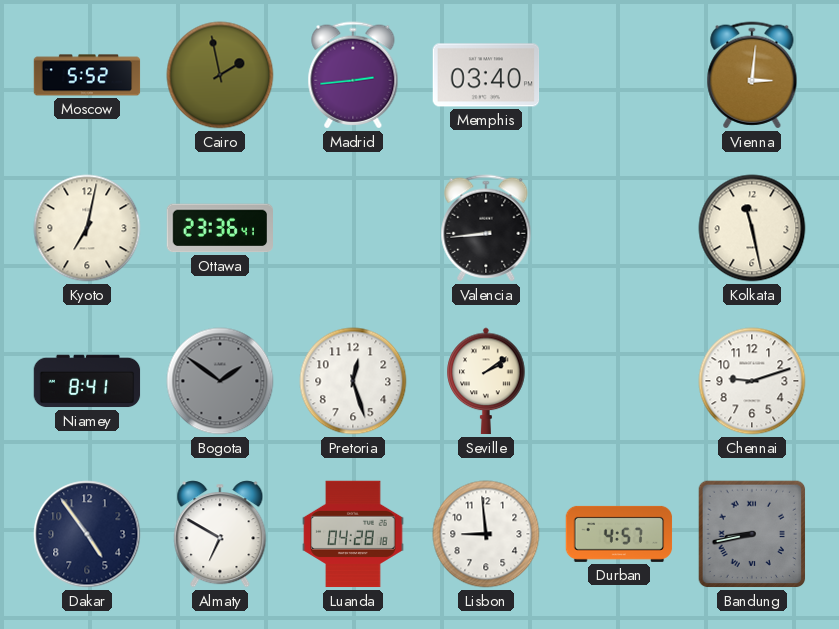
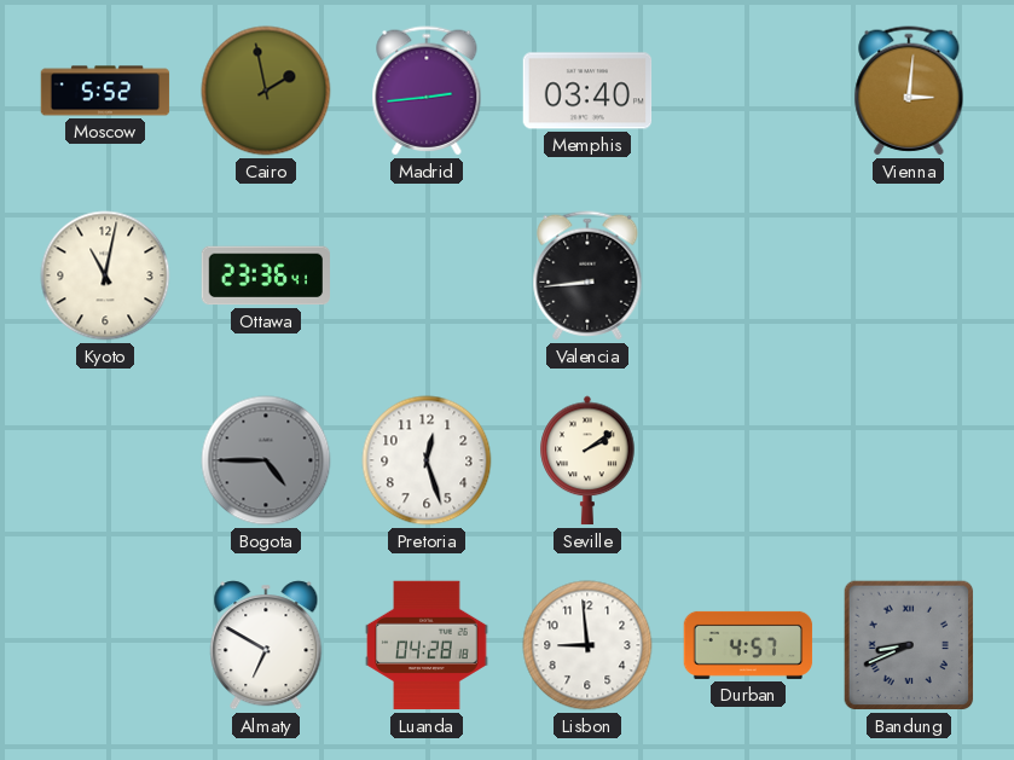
Kyoto: 7:02 -> 11:02
Kolkata: 11:28 -> none
Niamey: 8:41 -> none
Bogota: 1:51 -> 4:45
Chennai: 9:12 -> none
Dakar: 4:54 -> none
Bandung: 8:43 -> 8:41
